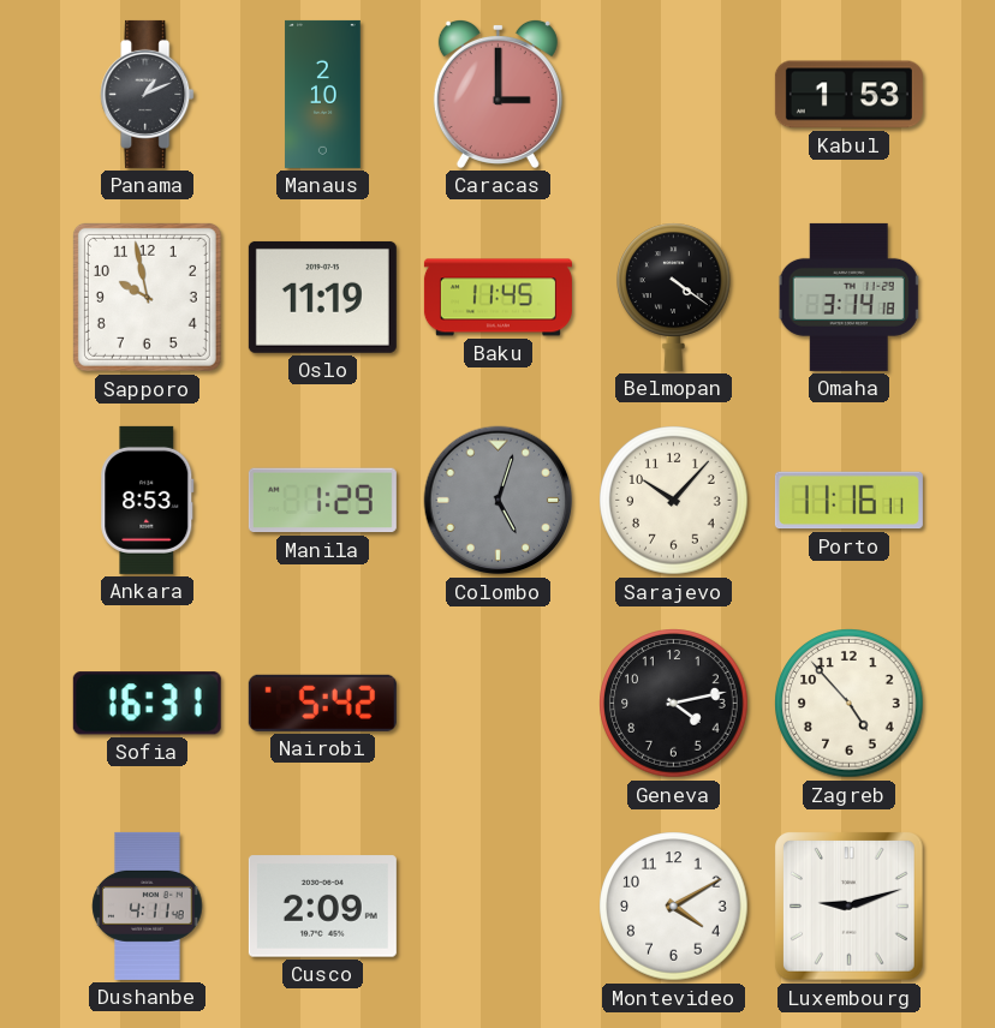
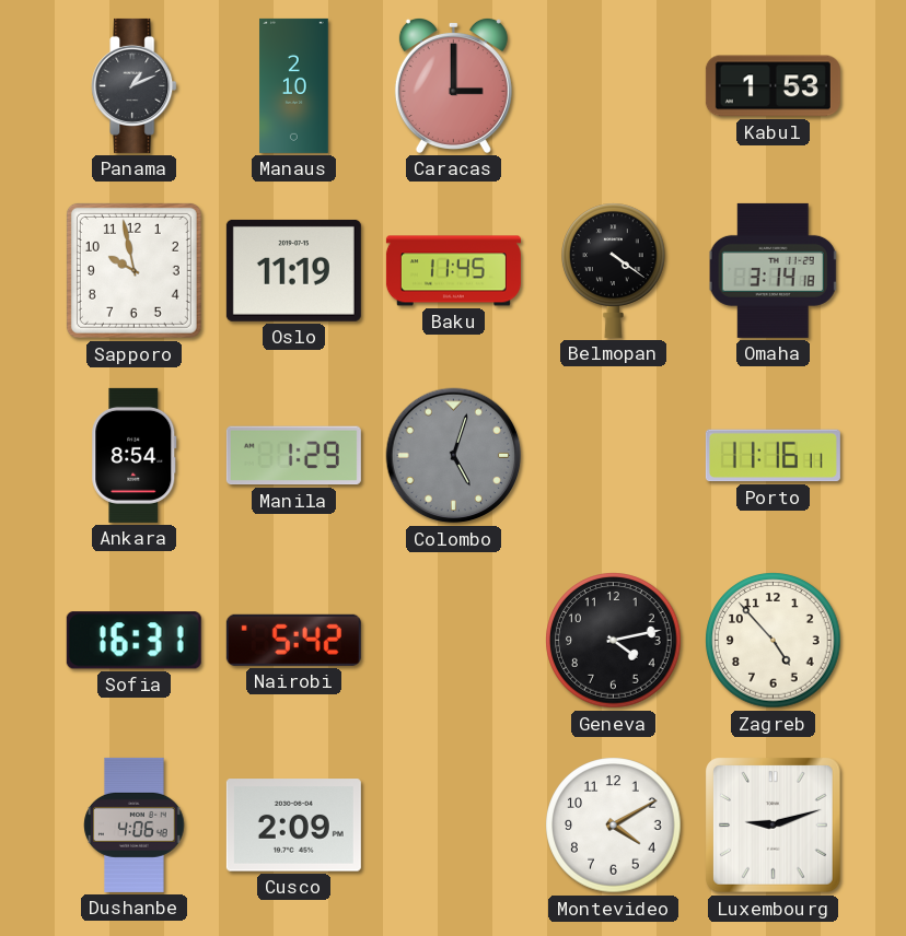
Ankara: 8:53 -> 8:54
Sarajevo: 10:07 -> none
Dushanbe: 4:11 -> 4:06
